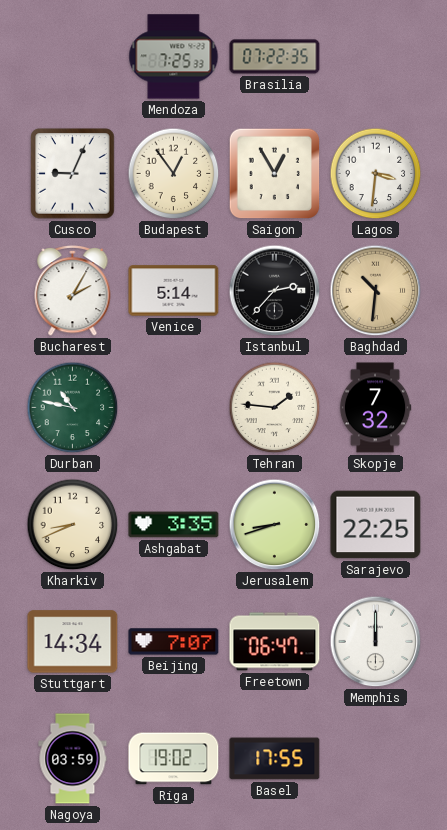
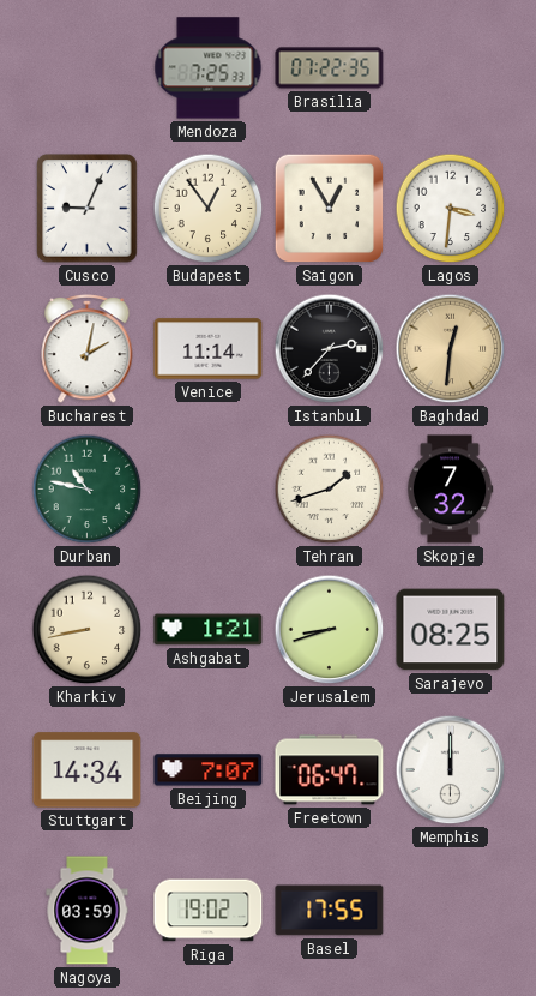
Bucharest: 2:05 -> 2:02
Venice: 5:14 -> 11:14
Baghdad: 10:31 -> 12:31
Tehran: 1:46 -> 1:42
Kharkiv: 8:41 -> 8:43
Ashgabat: 3:35 -> 1:21
Sarajevo: 22:25 -> 08:25
